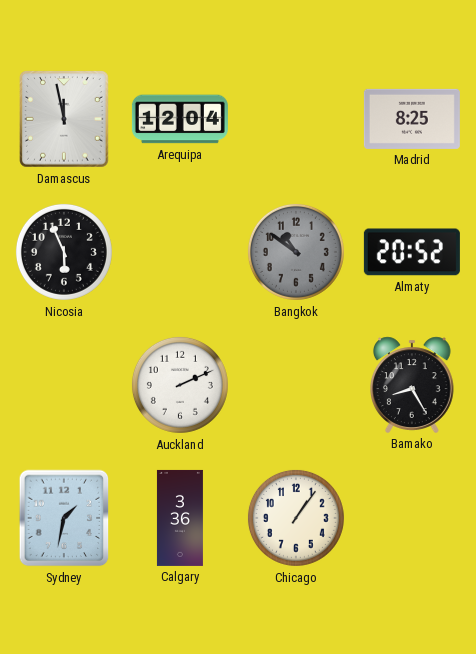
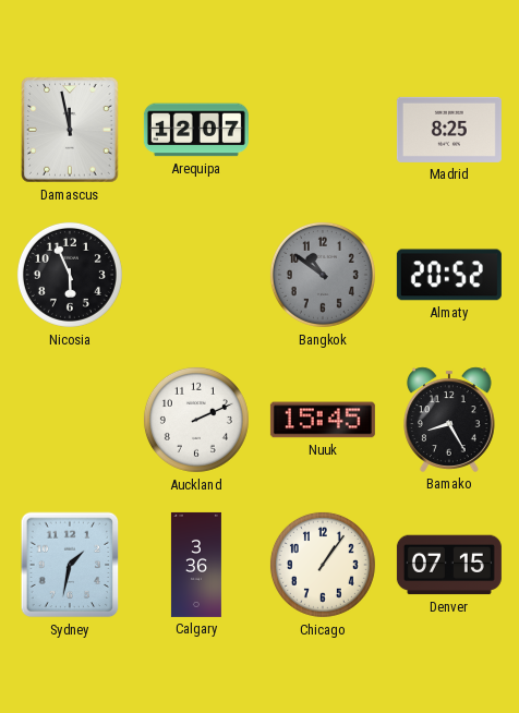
Arequipa: 12:04 -> 12:07
Nuuk: none -> 15:45
Denver: none -> 07:15
